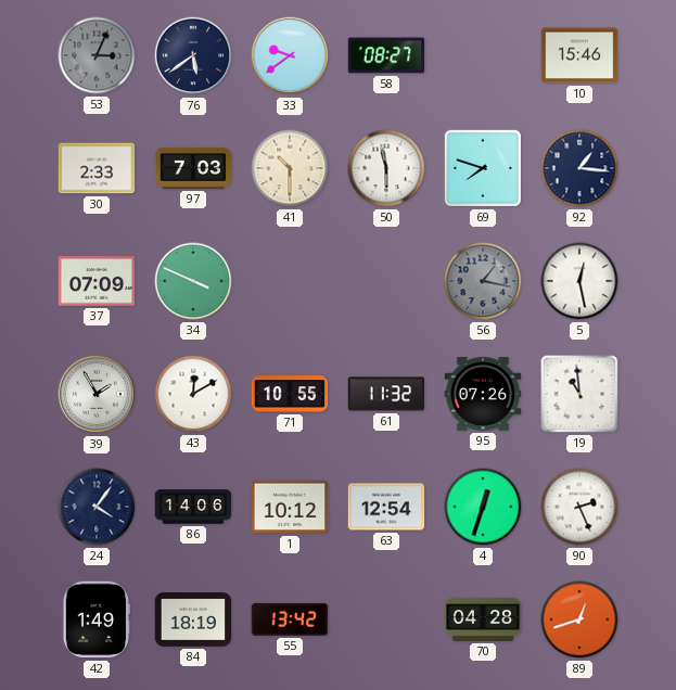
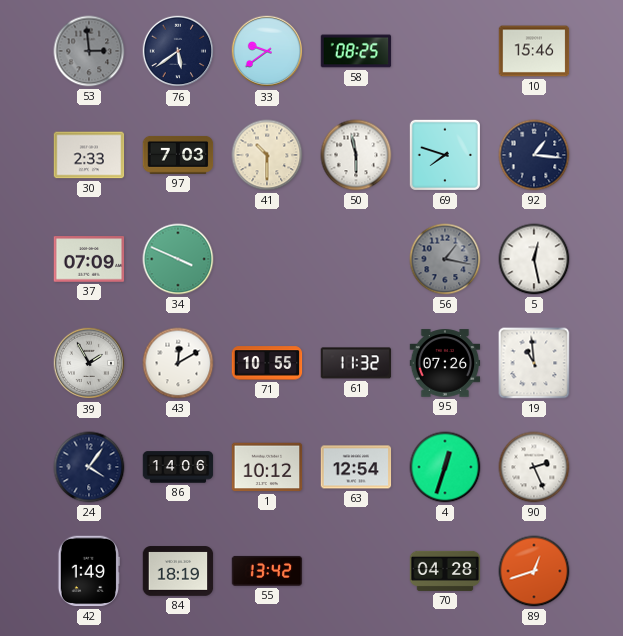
53: 3:04 -> 2:59
58: 08:27 -> 08:25
